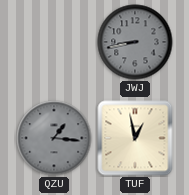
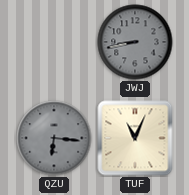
QZU: 1:16 -> 6:16
TUF: 12:58 -> 11:04
